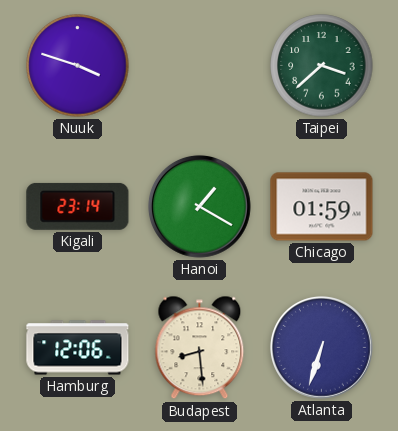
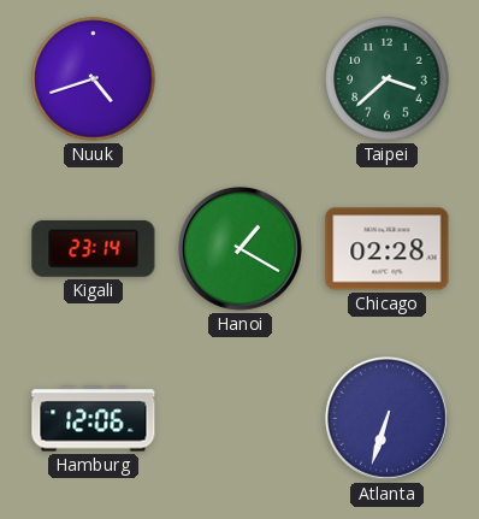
Nuuk: 3:48 -> 4:42
Chicago: 01:59 -> 02:28
Budapest: 8:29 -> none
